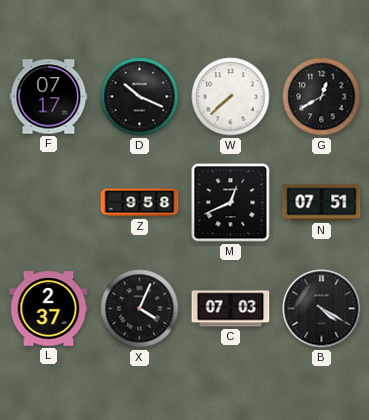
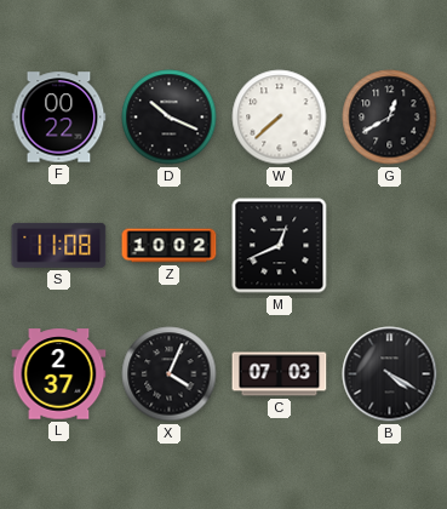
F: 07:17 -> 00:22
S: none -> 11:08
Z: 9:58 -> 10:02
N: 07:51 -> none
